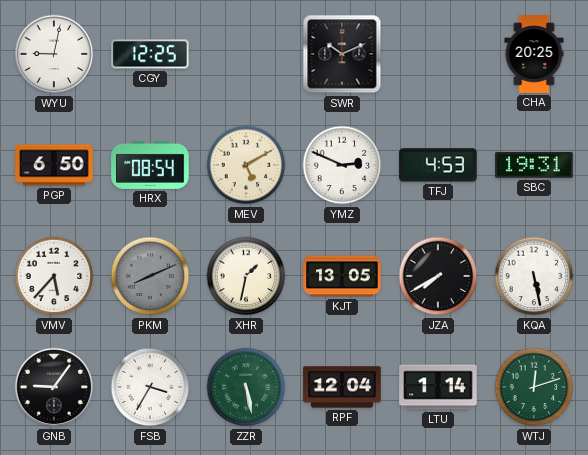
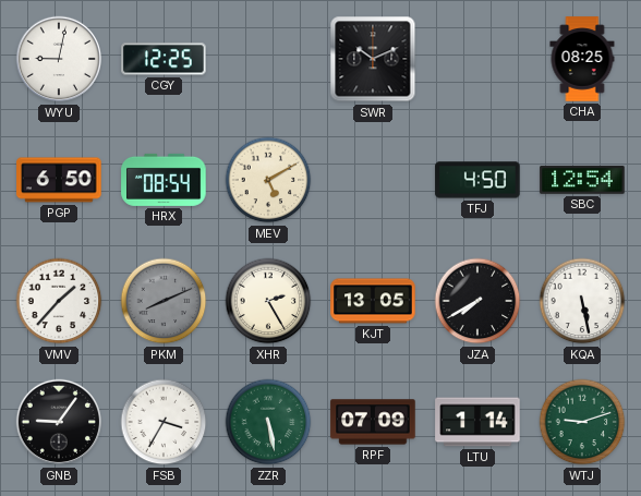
CHA: 20:25 -> 08:25
YMZ: 2:49 -> none
TFJ: 4:53 -> 4:50
SBC: 19:31 -> 12:54
VMV: 5:37 -> 1:37
XHR: 1:32 -> 2:25
RPF: 12:04 -> 07:09
WTJ: 12:12 -> 9:12
